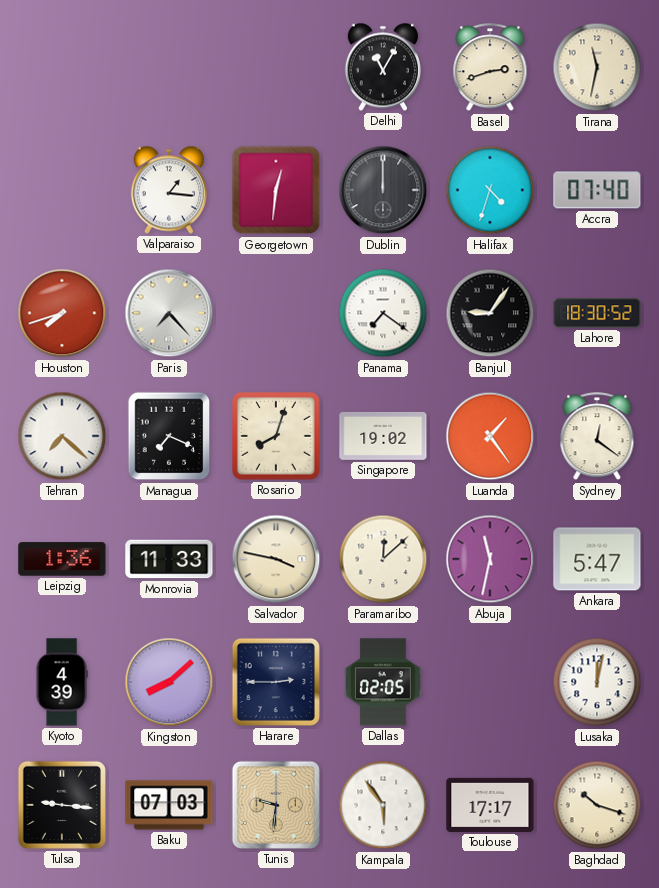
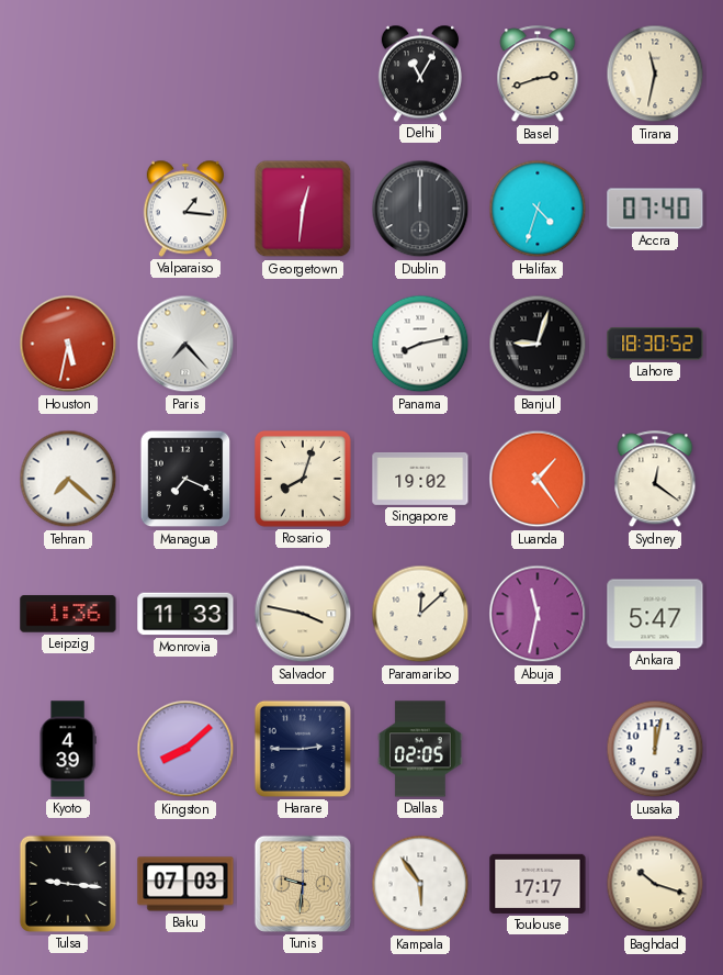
Houston: 7:42 -> 5:32
Panama: 7:21 -> 8:13
Banjul: 9:06 -> 9:03
